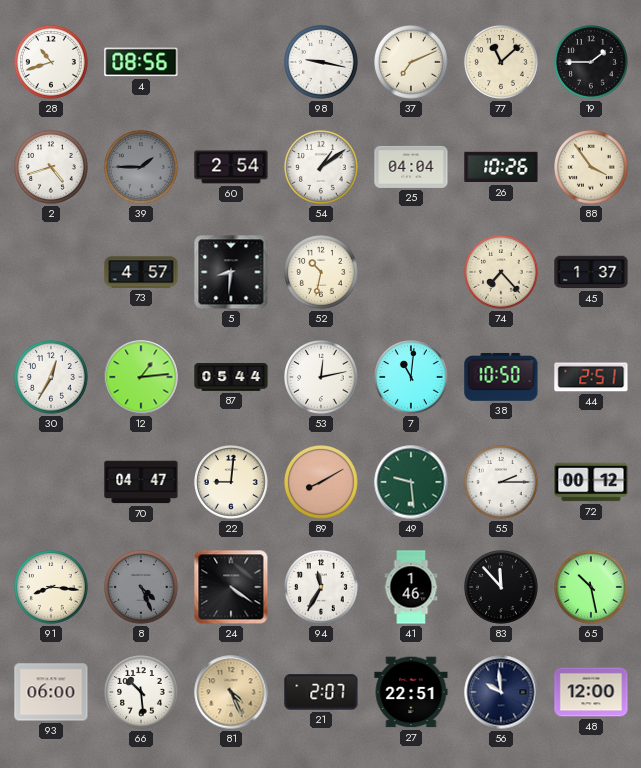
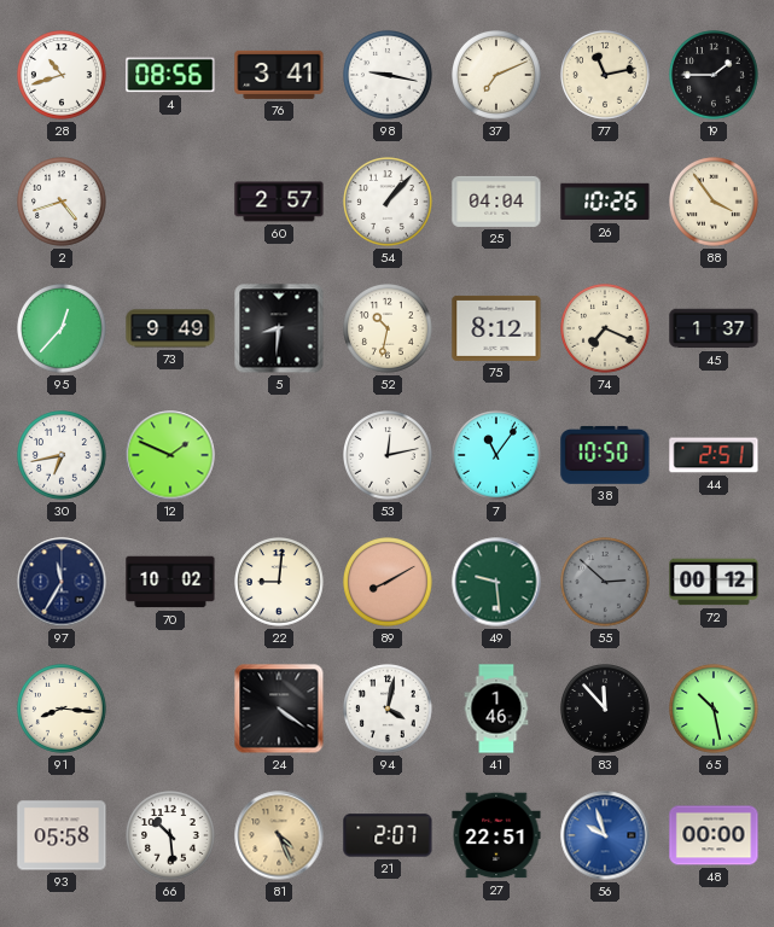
76: none -> 3:41
77: 11:08 -> 11:13
39: 1:45 -> none
60: 2:54 -> 2:57
54: 1:09 -> 1:07
95: none -> 12:37
73: 4:57 -> 9:49
75: none -> 8:12
74: 7:23 -> 7:19
30: 12:35 -> 6:43
12: 1:14 -> 1:49
87: 05:44 -> none
7: 11:01 -> 11:06
97: none -> 11:35
70: 04:47 -> 10:02
55: 2:15 -> 2:52
55 dial: white -> grey
8: 4:26 -> none
94: 11:35 -> 4:02
93: 06:00 -> 05:58
56: 9:59 -> 9:57
56 dial: navy -> blue
48: 12:00 -> 00:00
